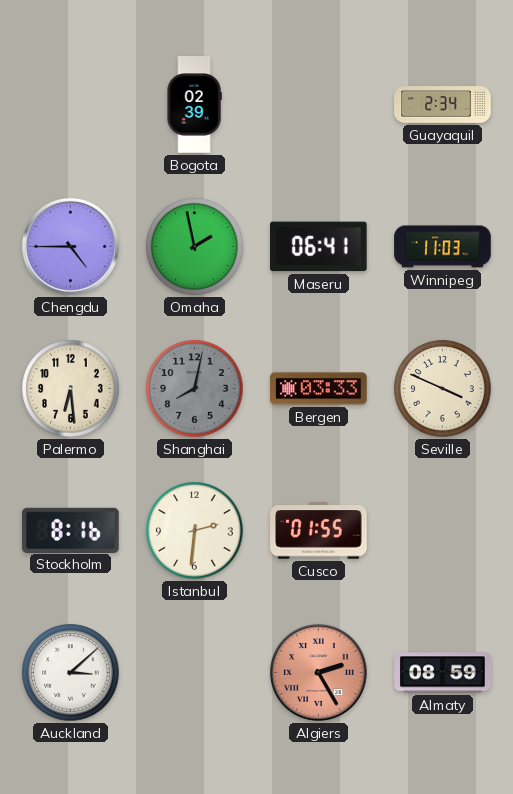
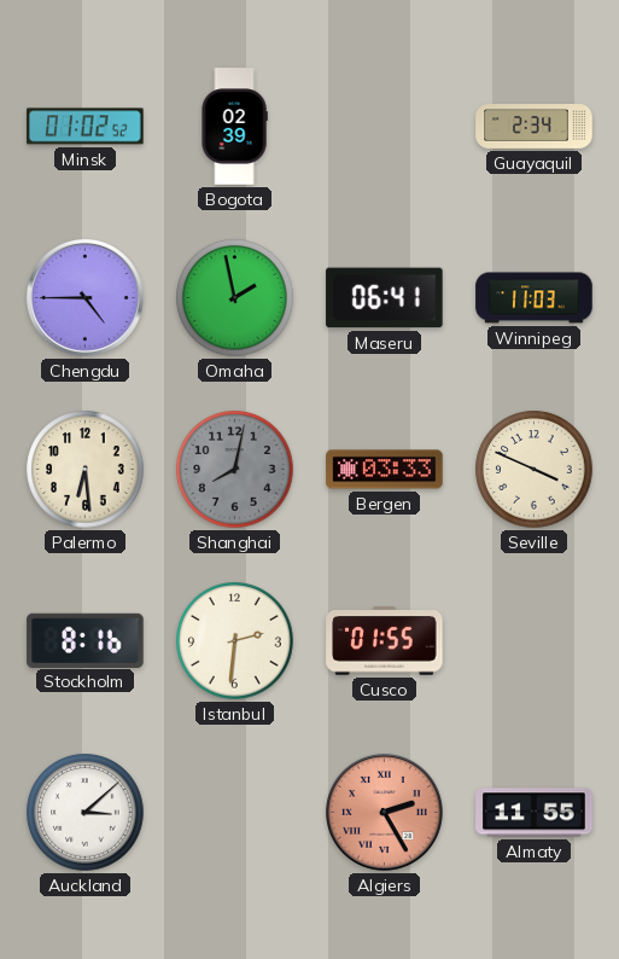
Minsk: none -> 01:02
Almaty: 08:59 -> 11:55
